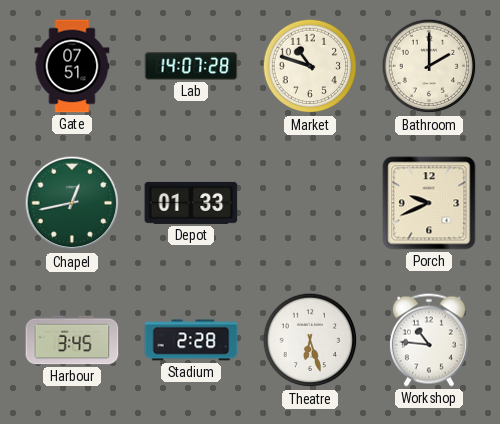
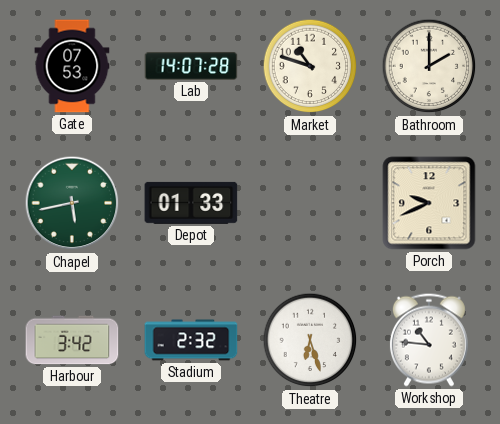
Gate: 07:51 -> 07:53
Chapel: 12:43 -> 5:43
Harbour: 3:45 -> 3:42
Stadium: 2:28 -> 2:32
